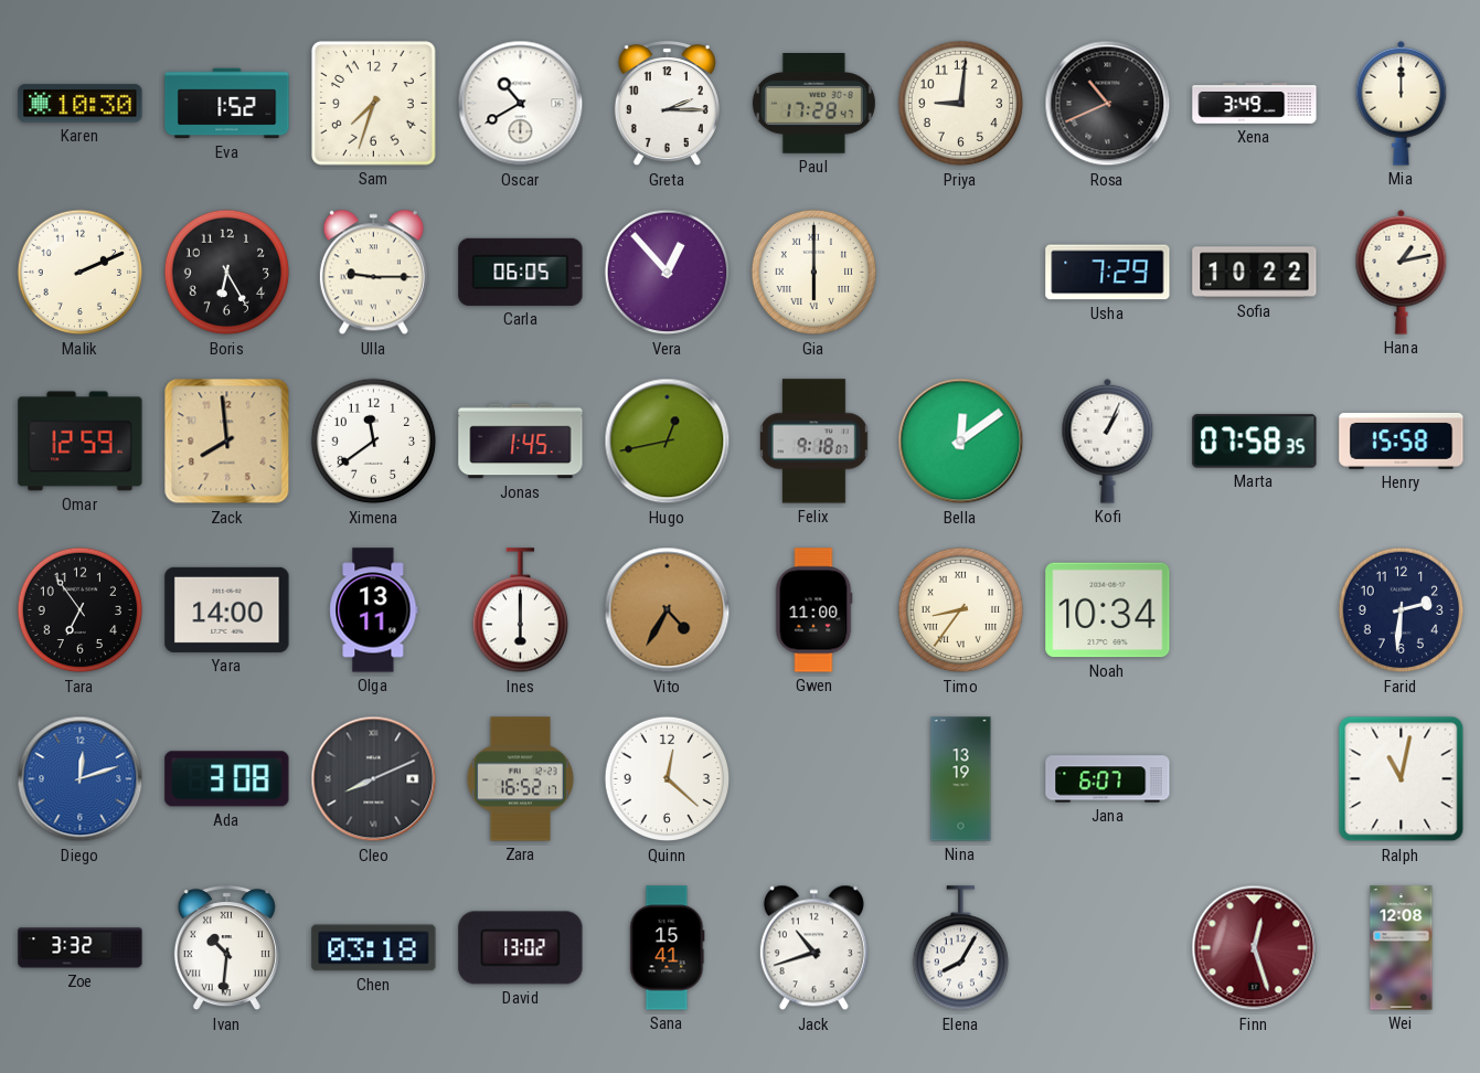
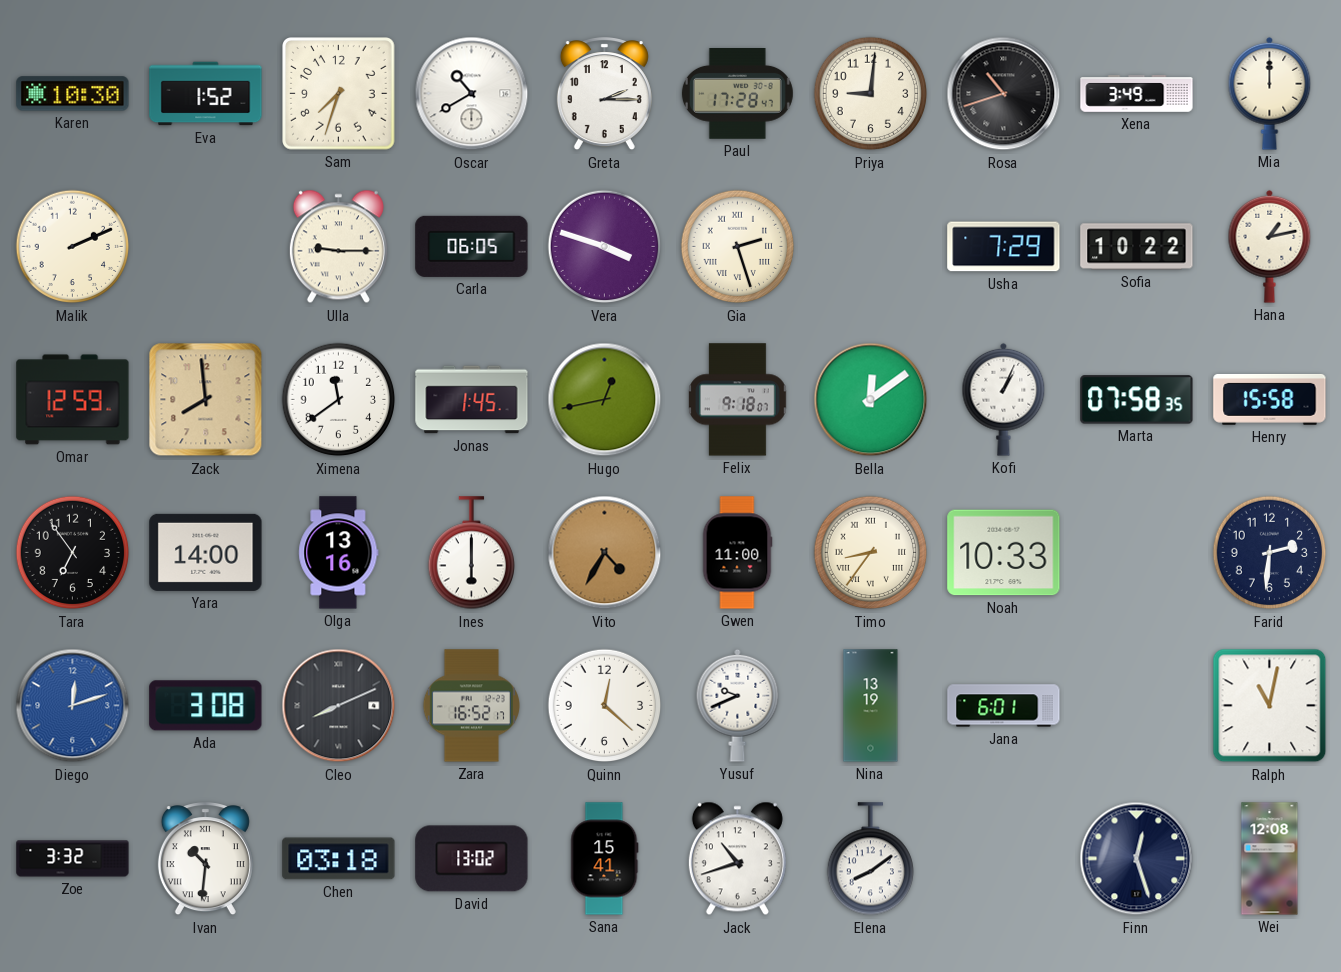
Rosa: 10:41 -> 10:42
Boris: 6:25 -> none
Vera: 12:53 -> 3:48
Gia: 6:00 -> 2:27
Olga: 13:11 -> 13:16
Noah: 10:34 -> 10:33
Yusuf: none -> 9:41
Jana: 6:07 -> 6:01
Elena: 8:05 -> 8:09
Finn dial: burgundy -> navy
